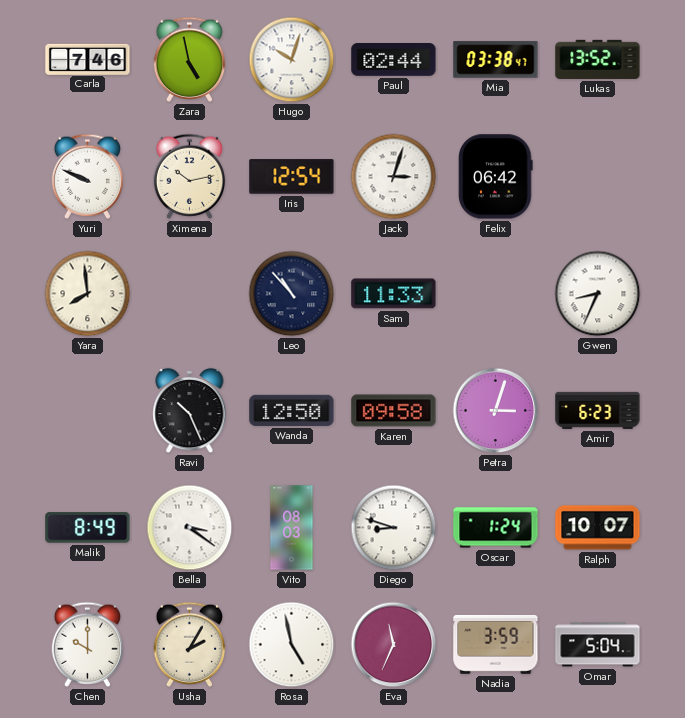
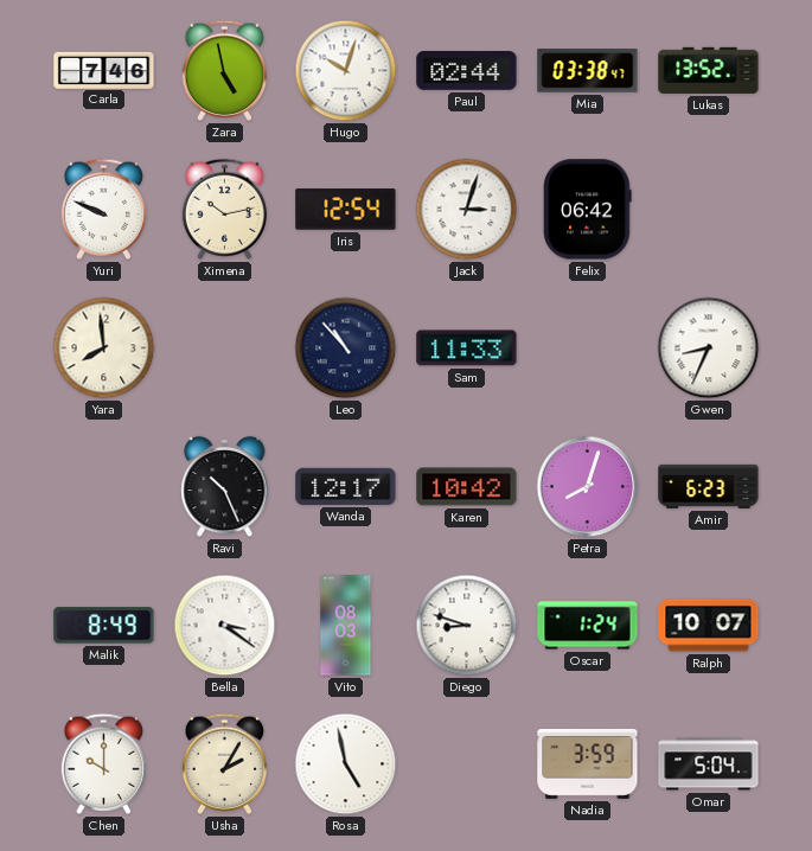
Wanda: 12:50 -> 12:17
Karen: 09:58 -> 10:42
Petra: 3:03 -> 8:03
Eva: 11:34 -> none
